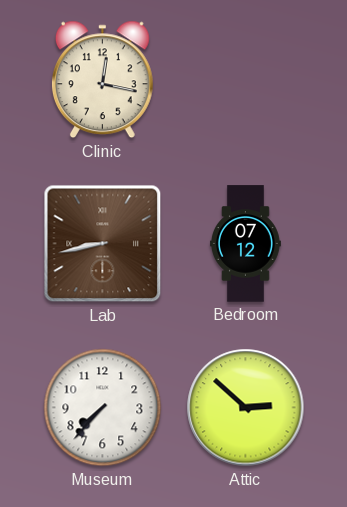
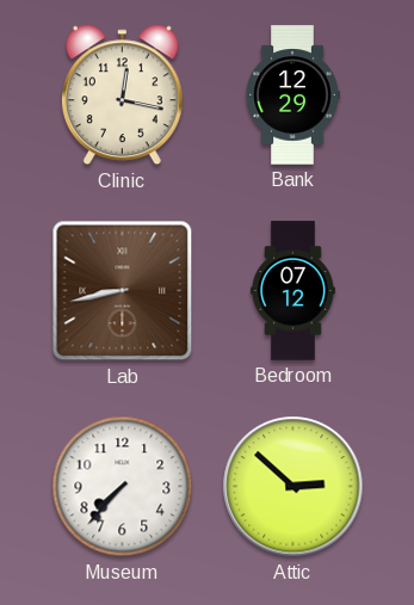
Bank: none -> 12:29
